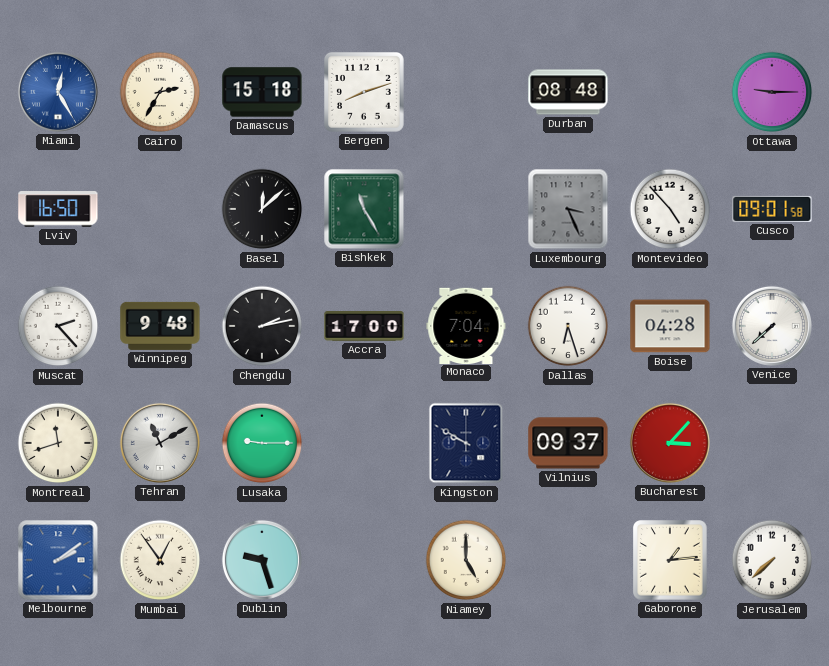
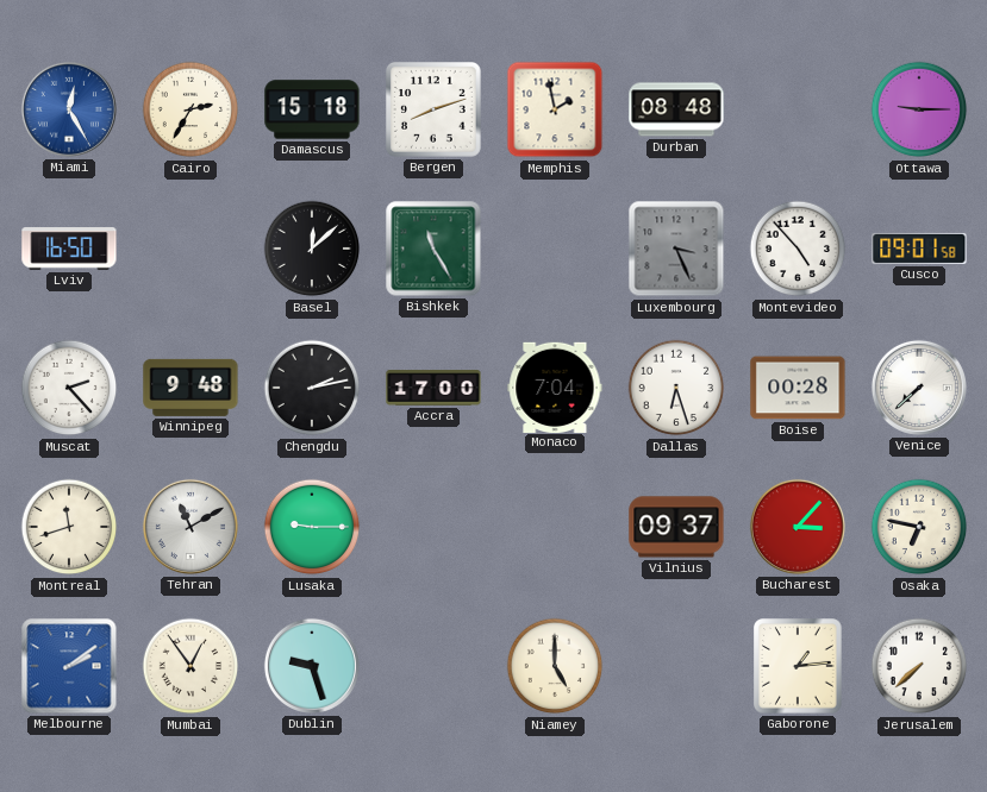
Memphis: none -> 1:58
Boise: 04:28 -> 00:28
Kingston: 9:50 -> none
Osaka: none -> 6:47
